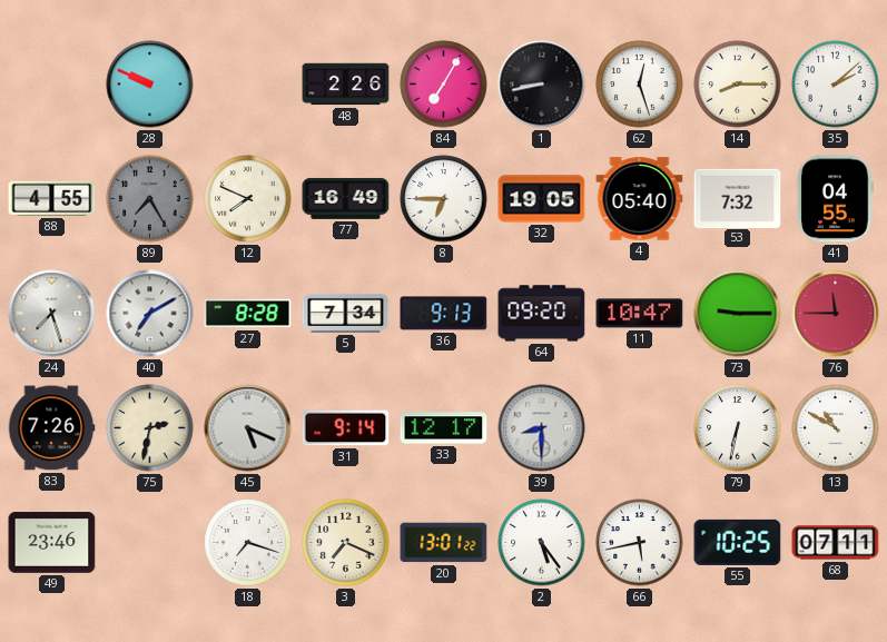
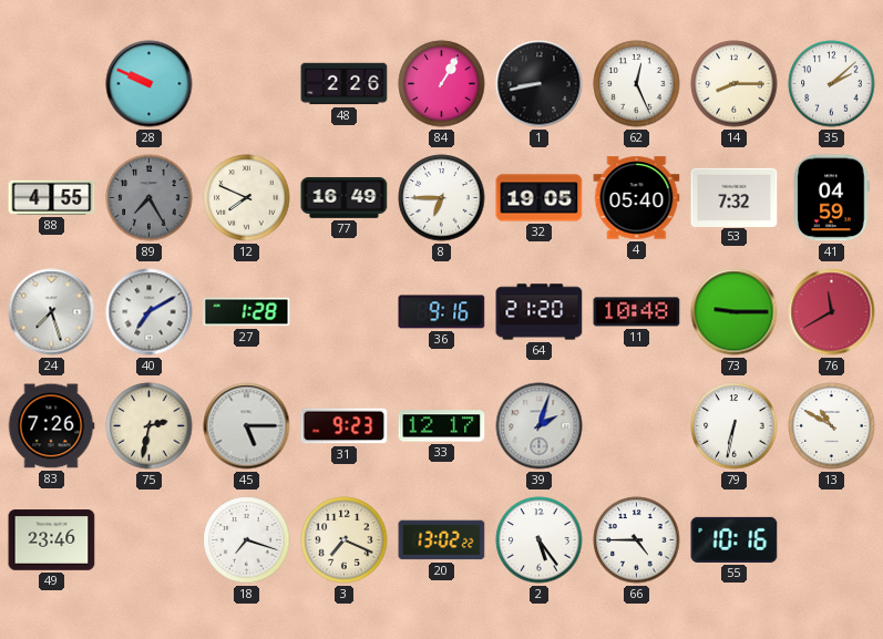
84: 7:05 -> 1:05
62: 12:27 -> 12:26
41: 04:55 -> 04:59
27: 8:28 -> 1:28
5: 7:34 -> none
36: 9:13 -> 9:16
64: 09:20 -> 21:20
11: 10:47 -> 10:48
76: 11:45 -> 11:40
45: 5:19 -> 5:15
31: 9:14 -> 9:23
39: 8:30 -> 2:03
20: 13:01 -> 13:02
66: 5:43 -> 4:45
55: 10:25 -> 10:16
68: 07:11 -> none
